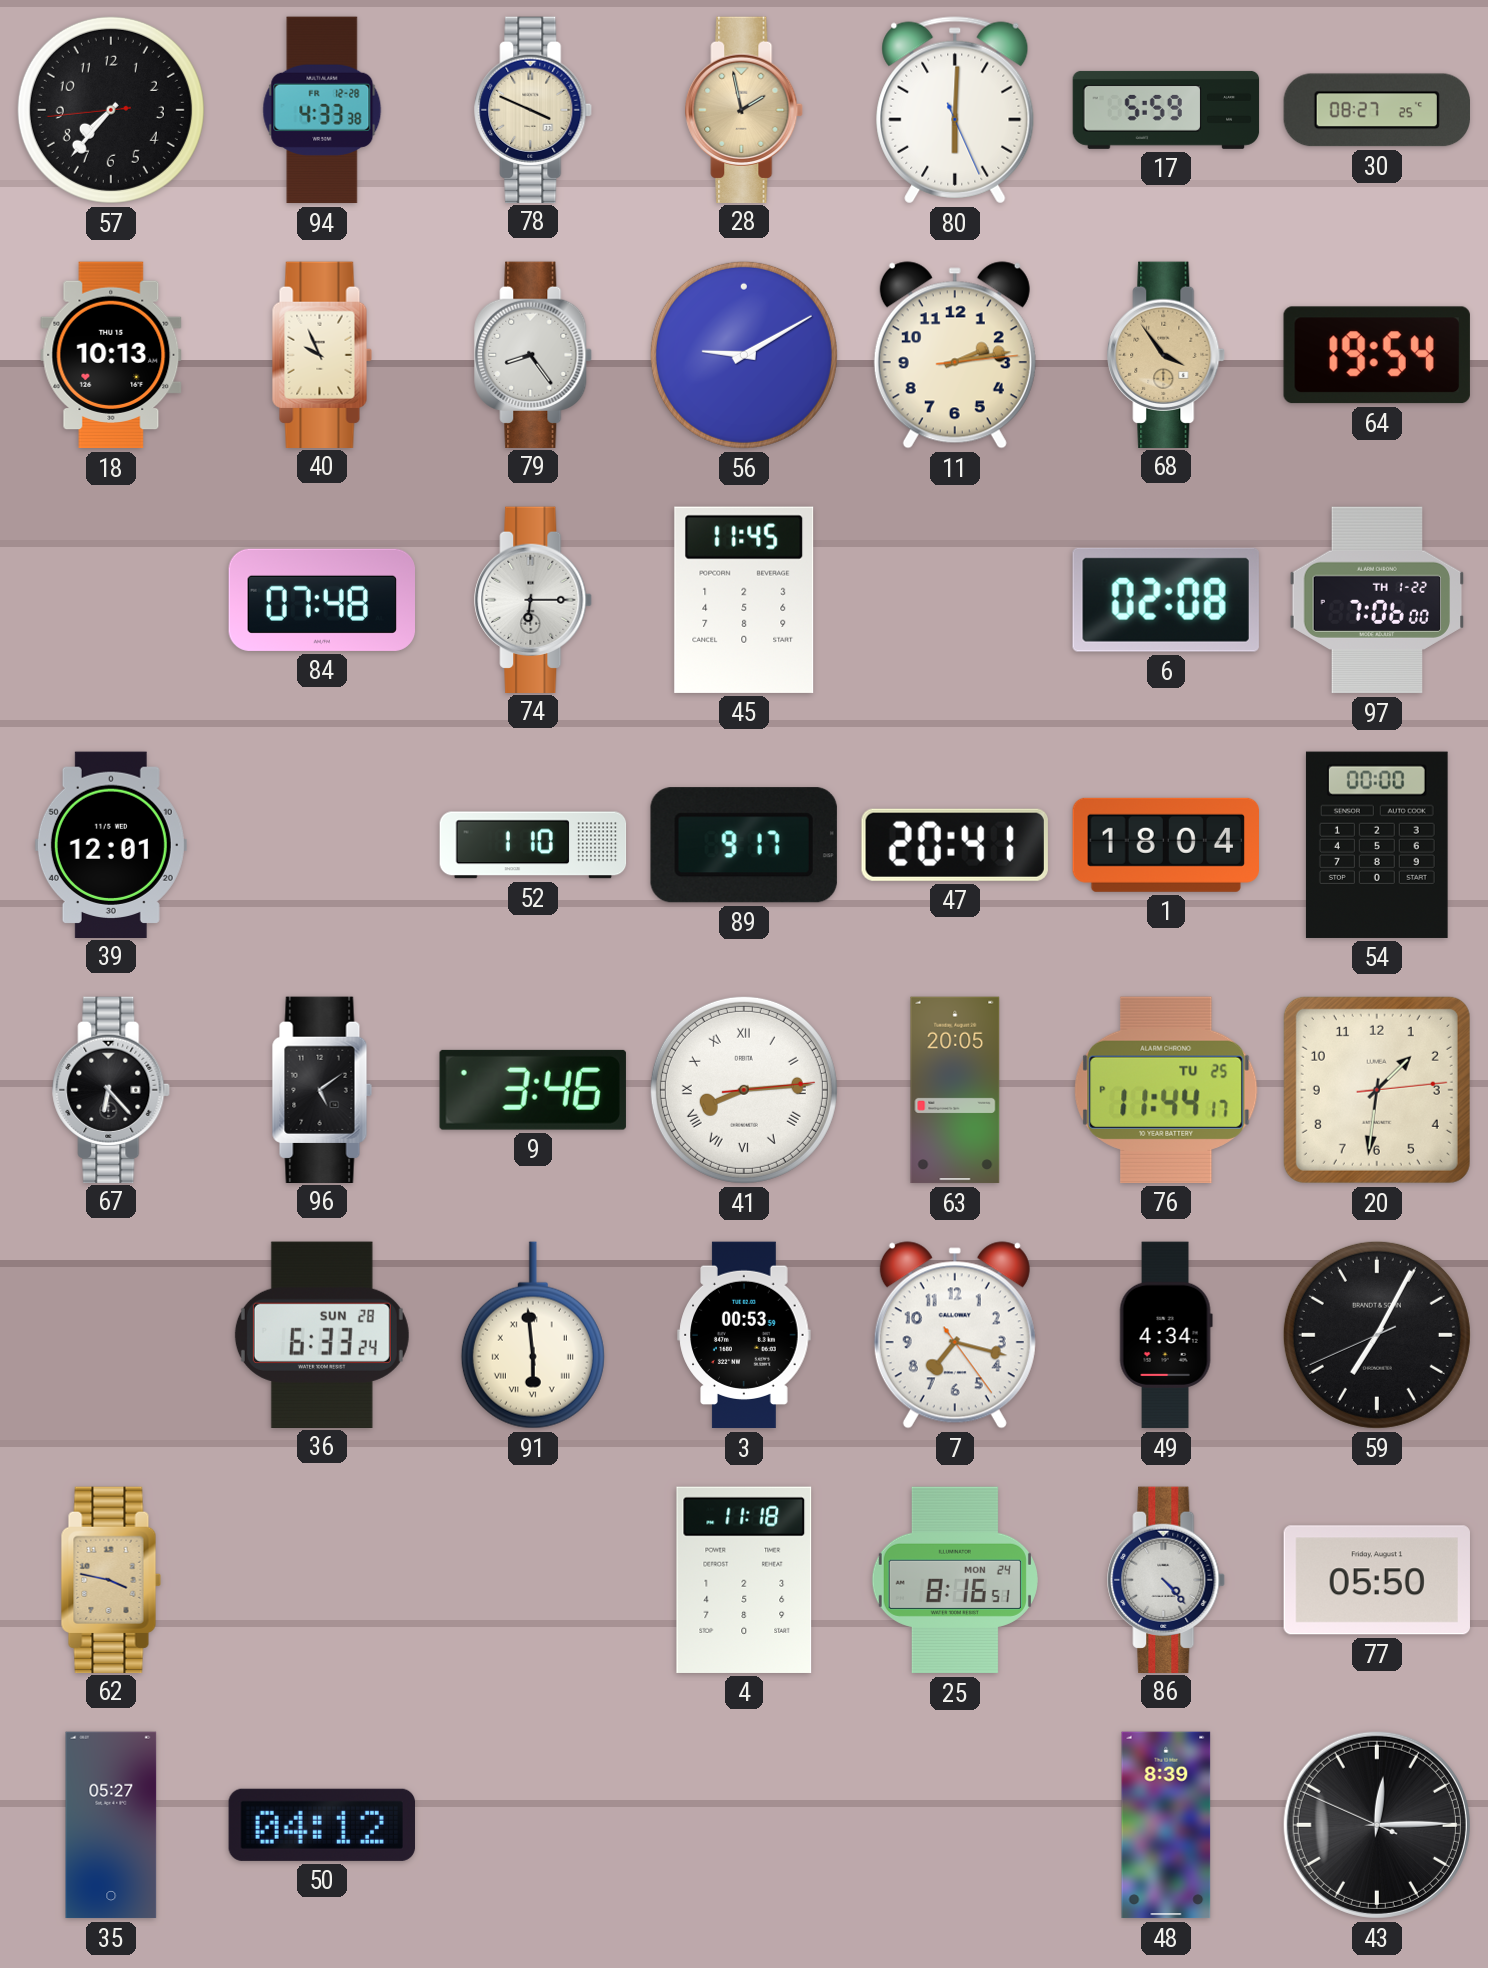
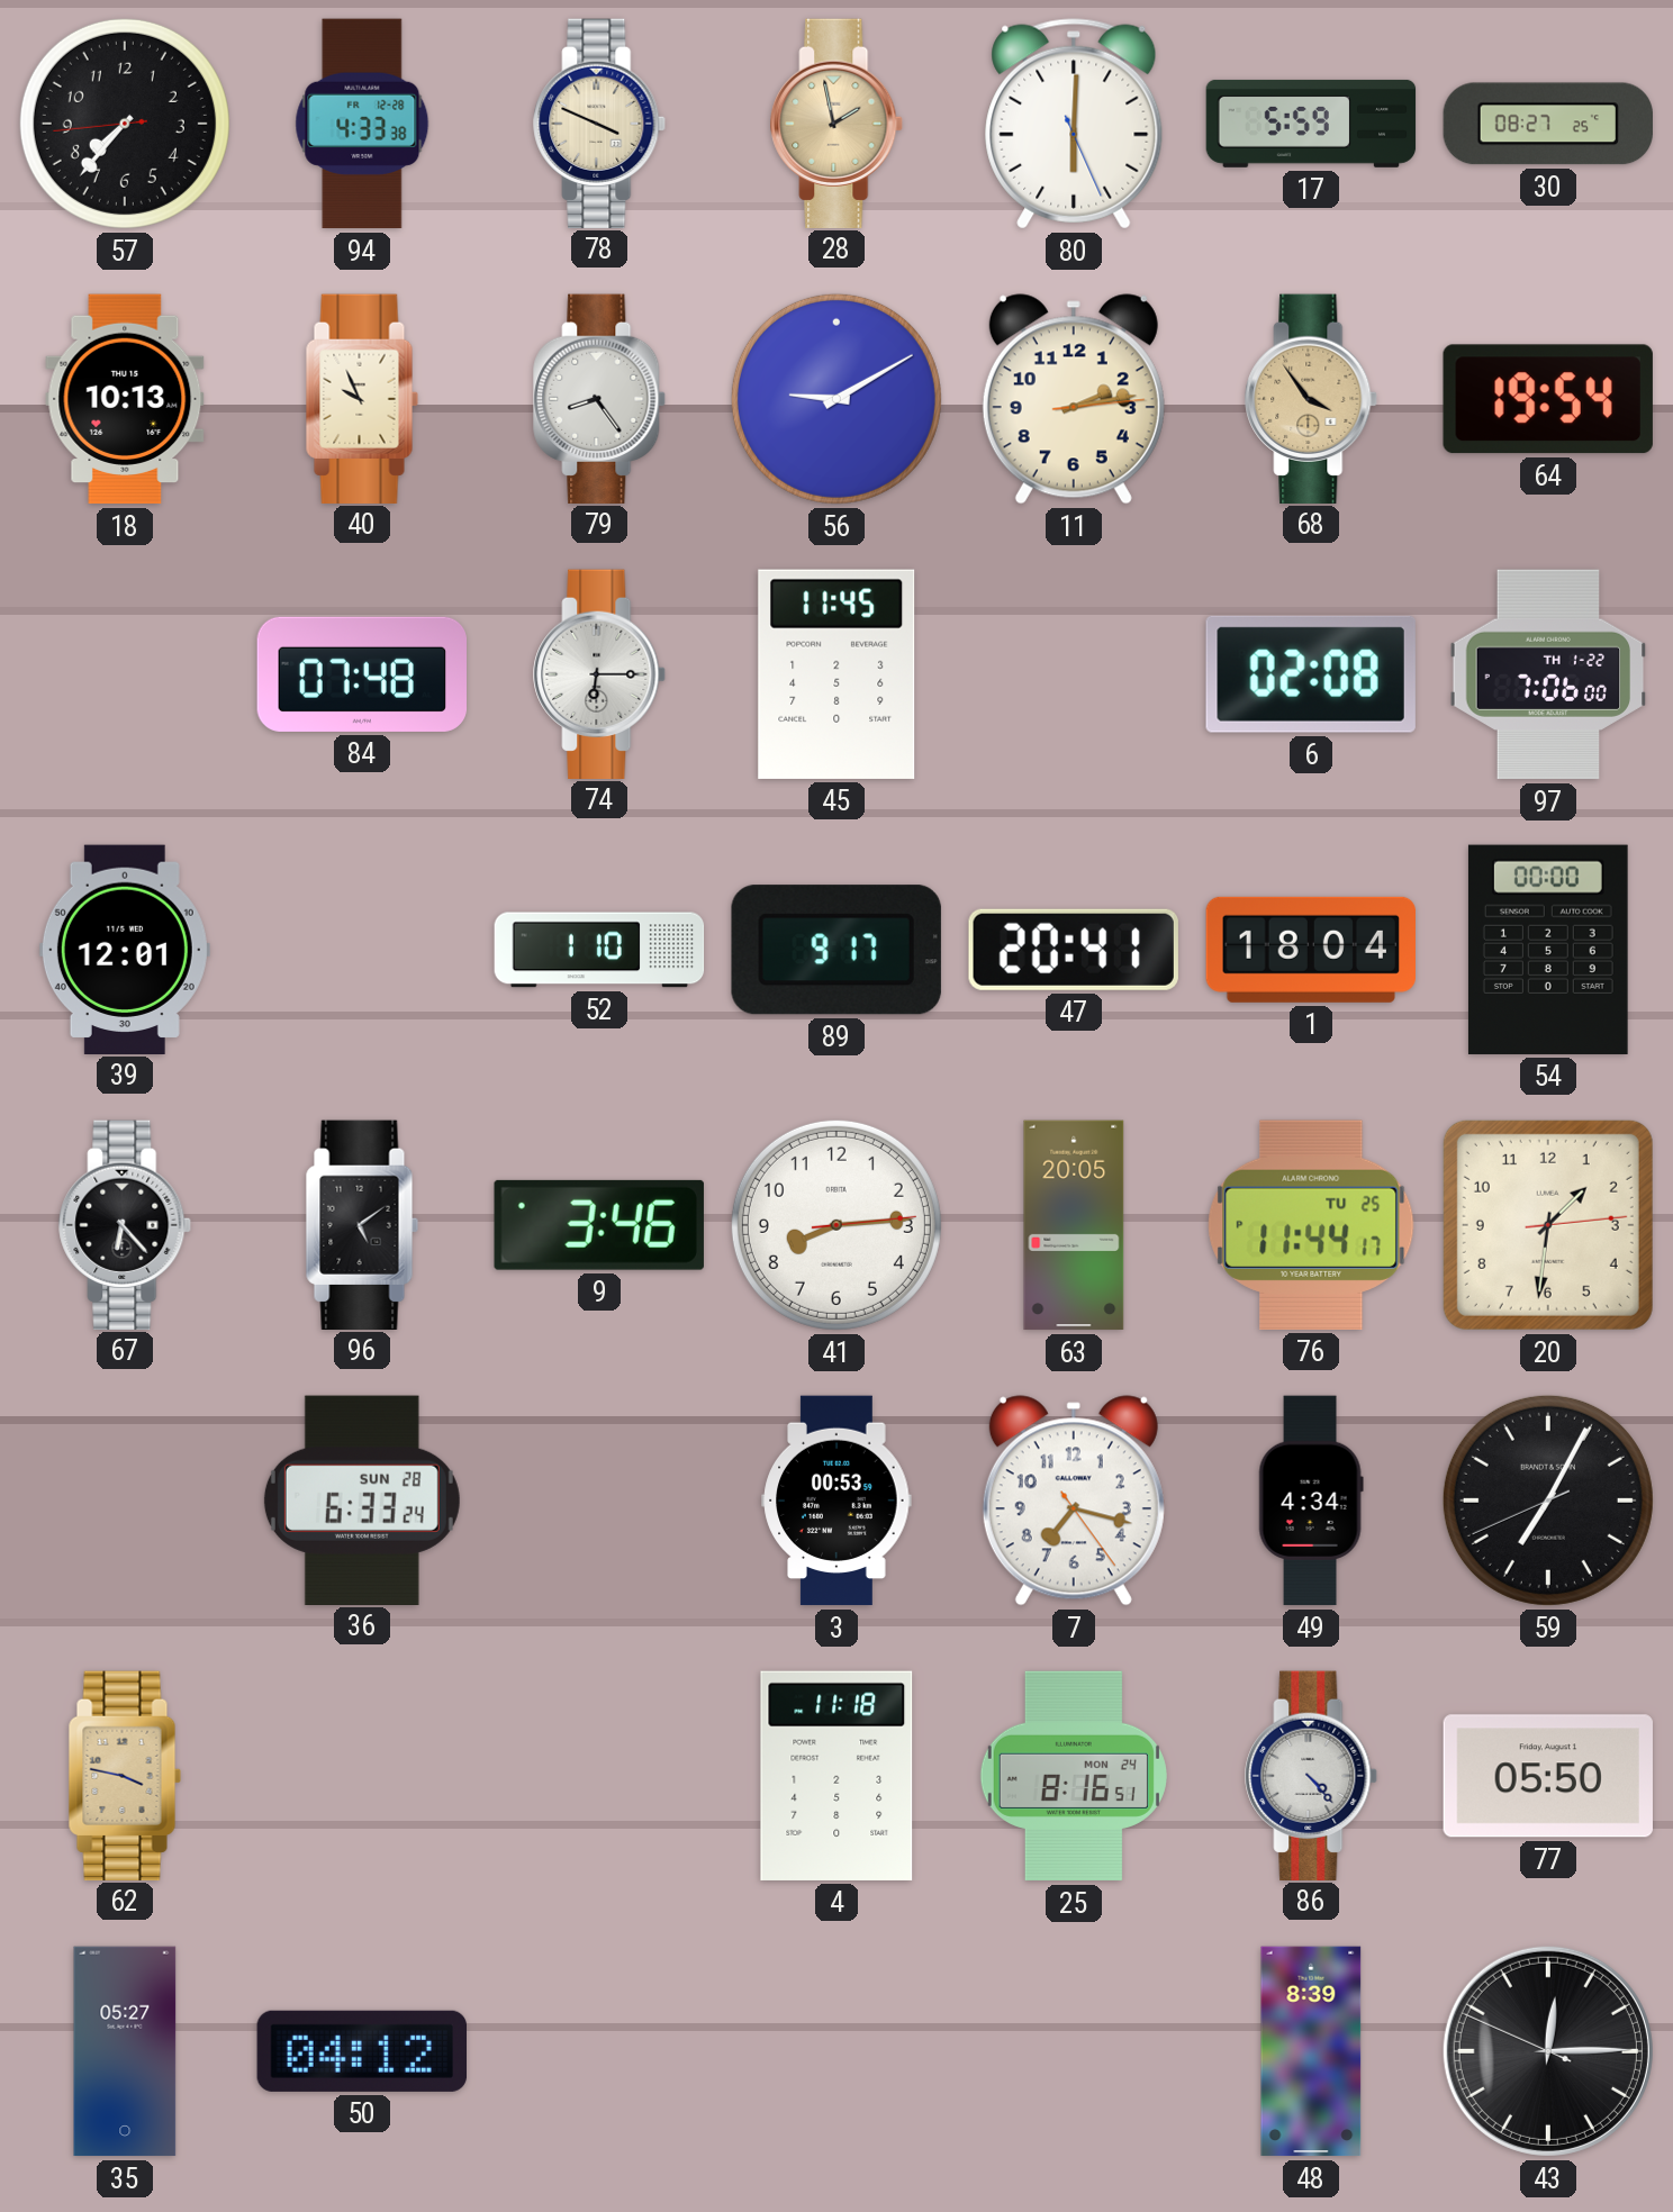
41 numerals: Roman -> Arabic
91: 5:59 -> none
